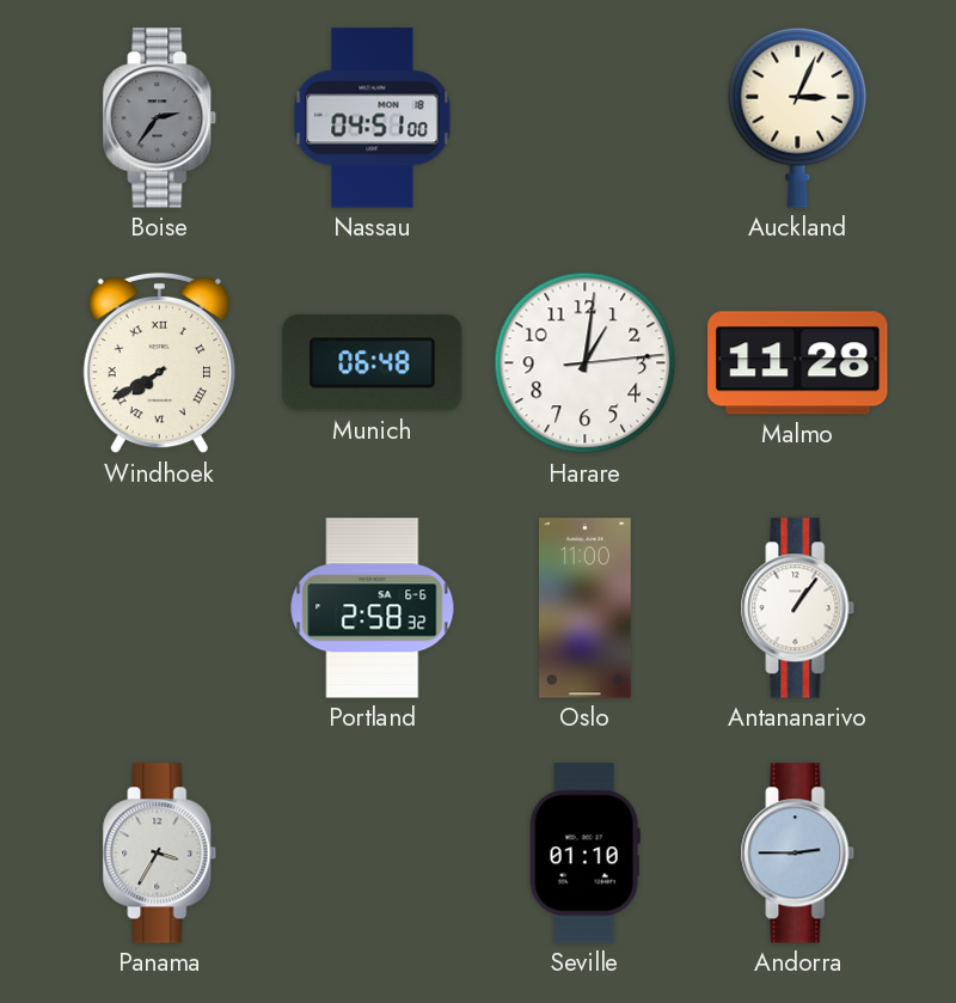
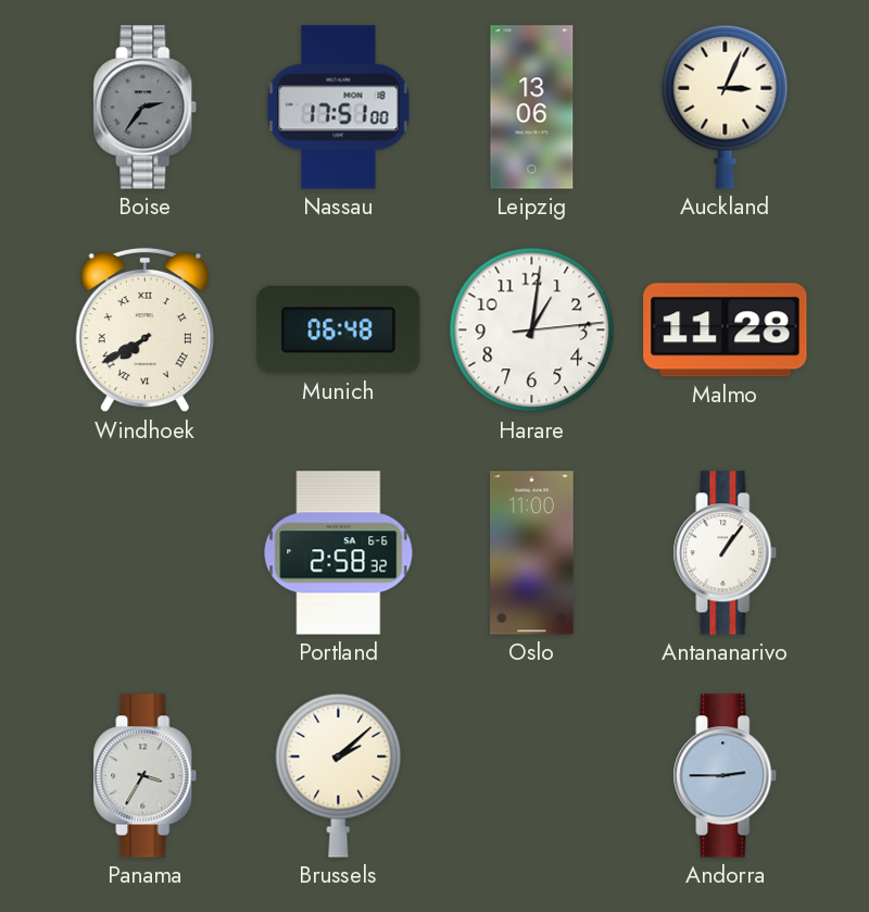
Nassau: 04:51 -> 17:51
Leipzig: none -> 13:06
Brussels: none -> 2:08
Seville: 01:10 -> none
